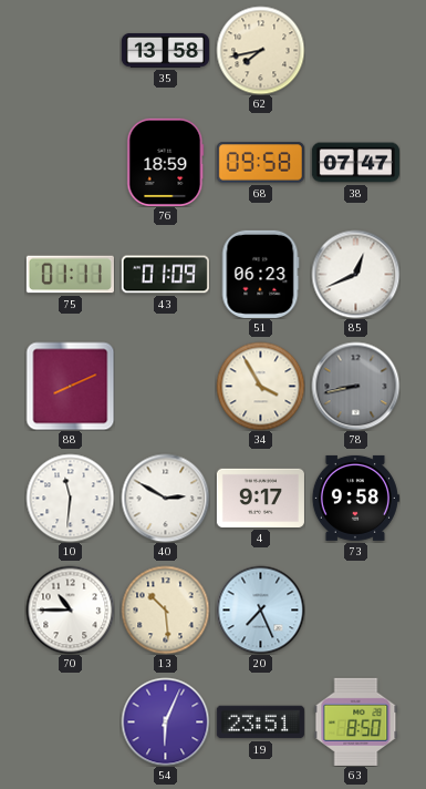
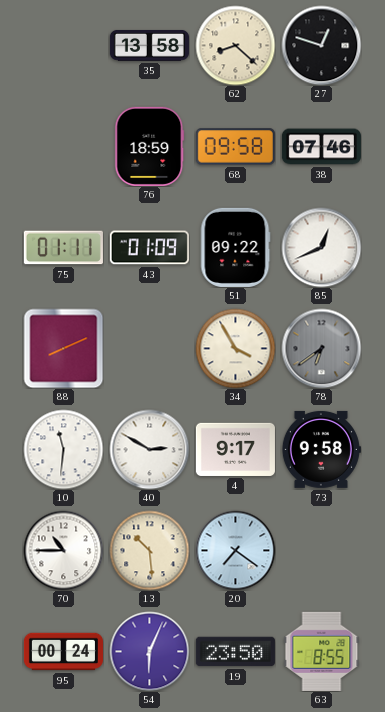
62: 7:43 -> 8:22
27: none -> 12:48
38: 07:47 -> 07:46
51: 06:23 -> 09:22
78: 8:43 -> 6:39
20: 7:26 -> 7:21
95: none -> 00:24
19: 23:51 -> 23:50
63: 8:50 -> 8:55
